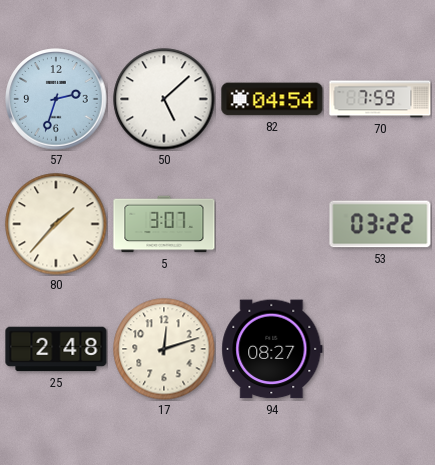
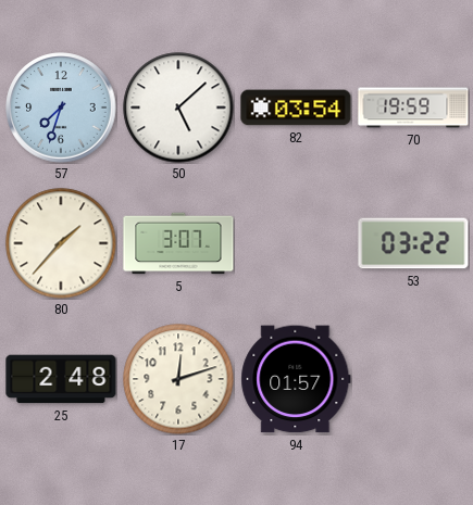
57: 2:33 -> 7:33
82: 04:54 -> 03:54
70: 7:59 -> 19:59
94: 08:27 -> 01:57
